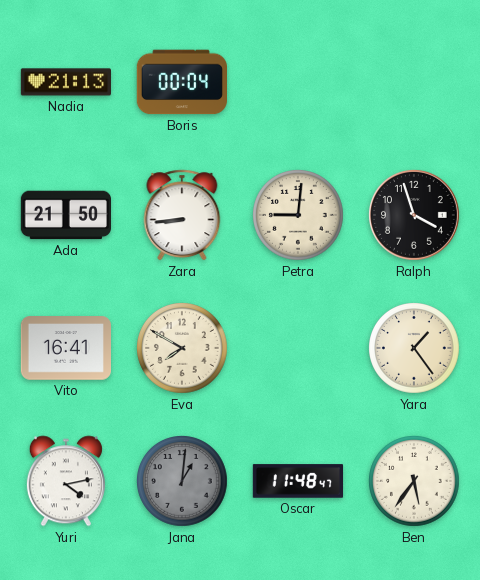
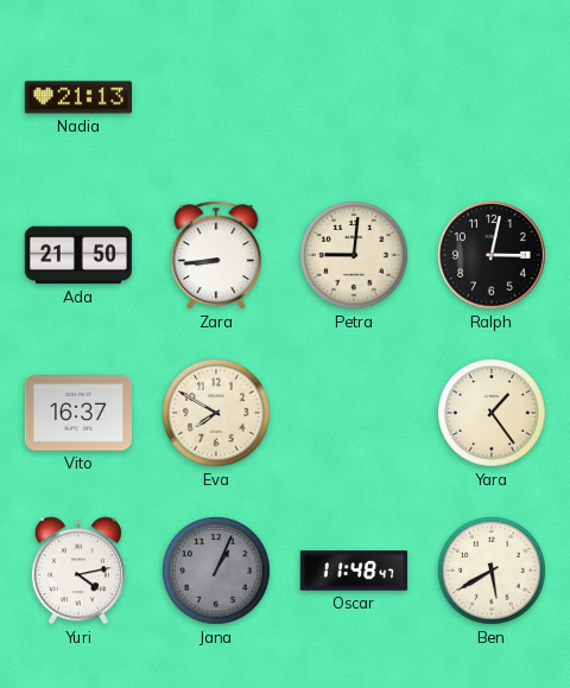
Boris: 00:04 -> none
Ralph: 3:57 -> 3:02
Vito: 16:41 -> 16:37
Jana: 1:01 -> 1:04
Ben: 5:36 -> 5:40
